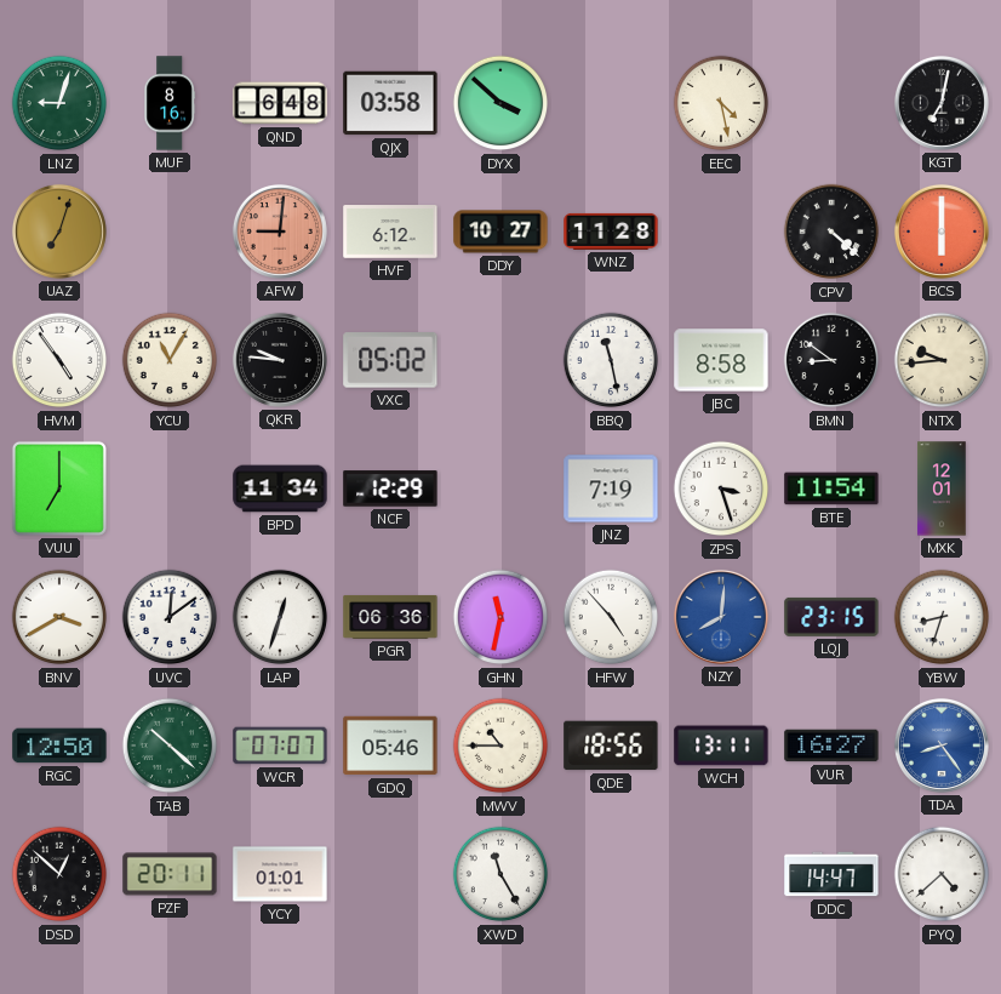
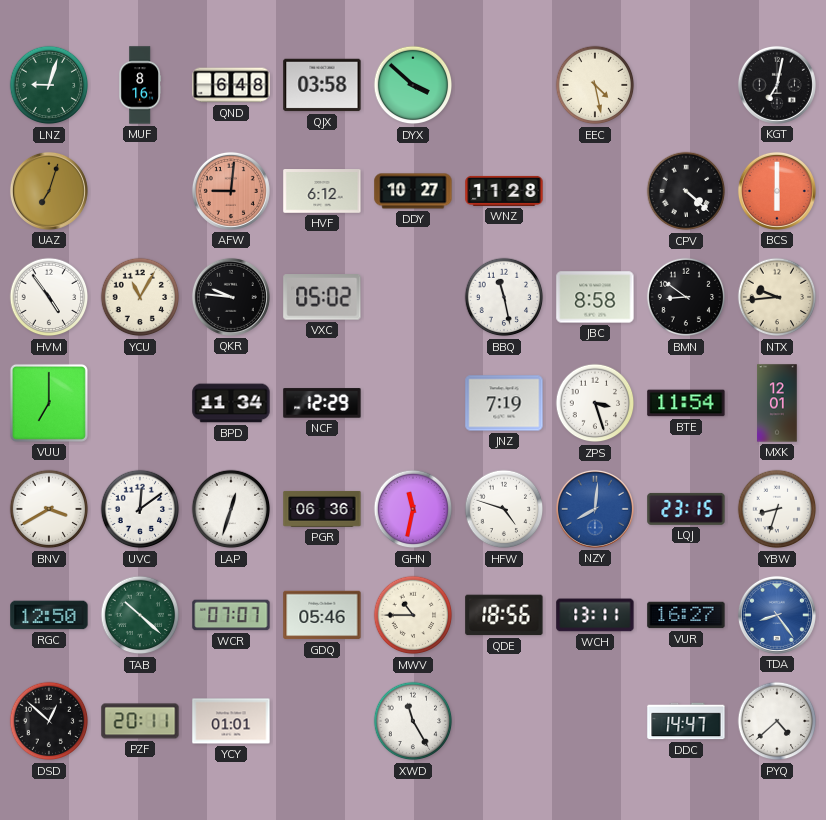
HFW: 4:53 -> 4:48
